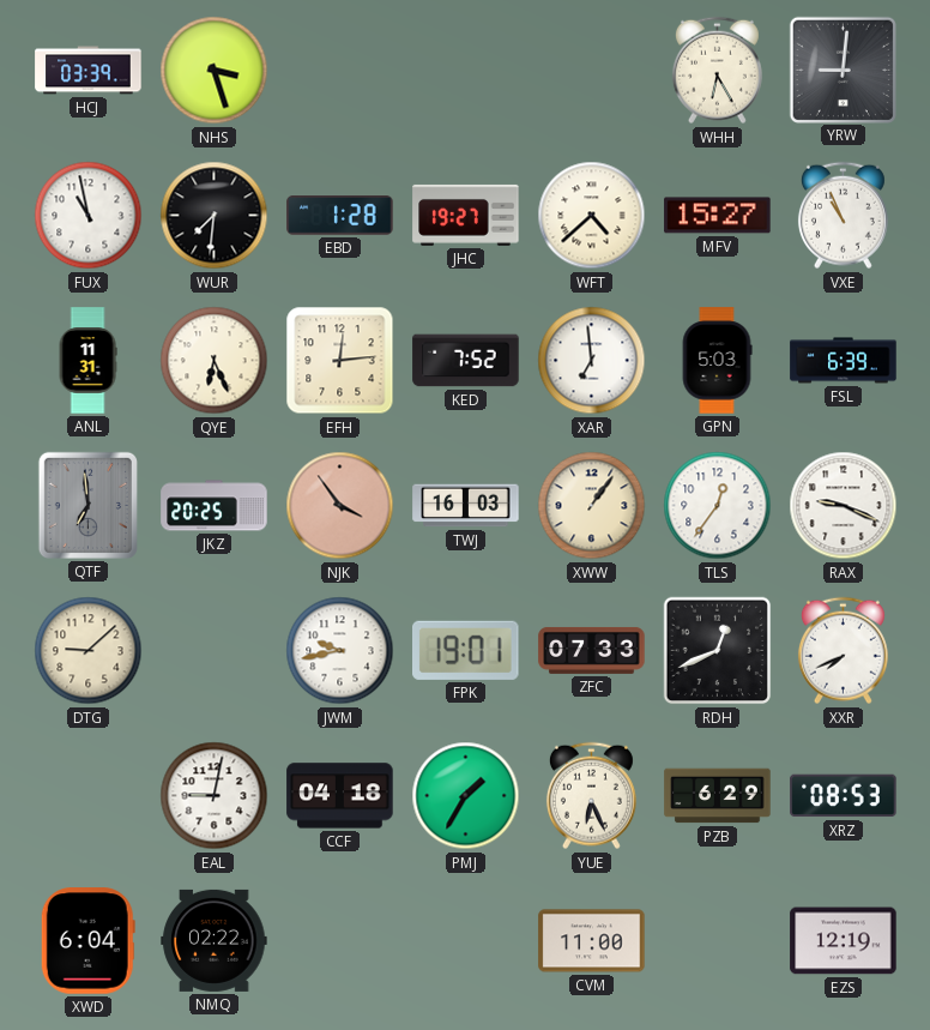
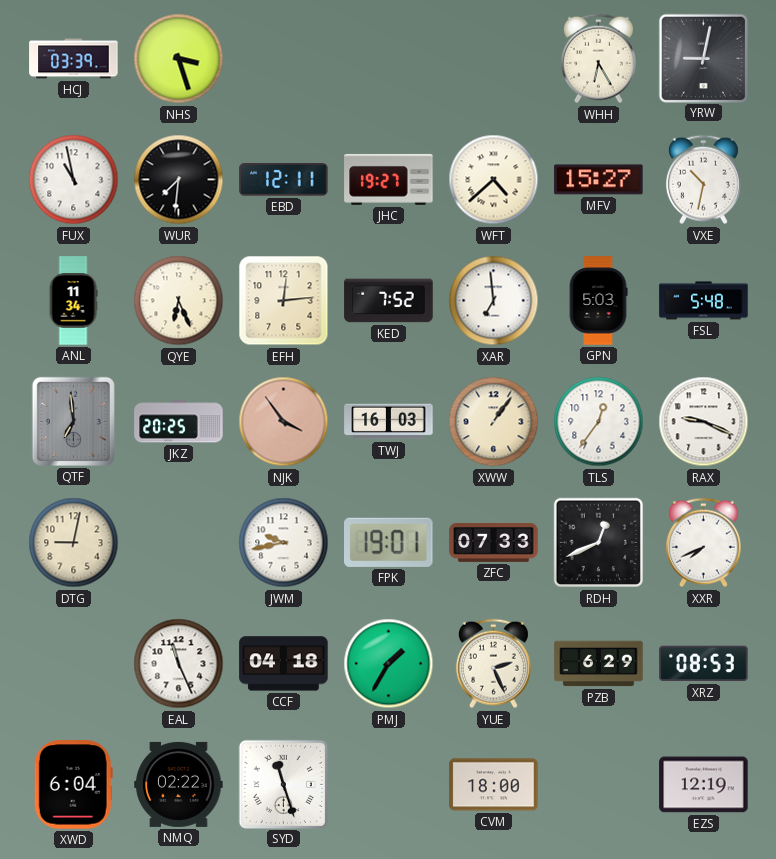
YRW: 9:01 -> 9:02
EBD: 1:28 -> 12:11
VXE: 10:56 -> 10:32
ANL: 11:31 -> 11:34
FSL: 6:39 -> 5:48
DTG: 9:08 -> 9:02
EAL: 9:02 -> 11:26
YUE: 6:26 -> 2:26
SYD: none -> 11:27
CVM: 11:00 -> 18:00
